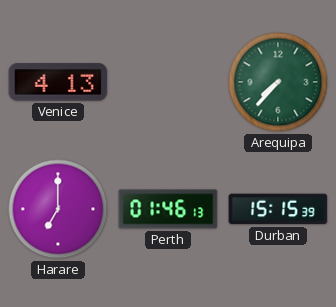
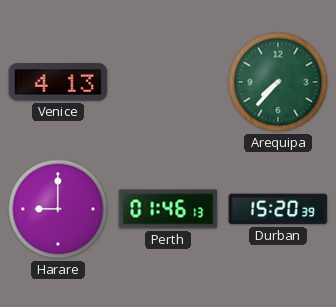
Harare: 7:00 -> 9:00
Durban: 15:15 -> 15:20
